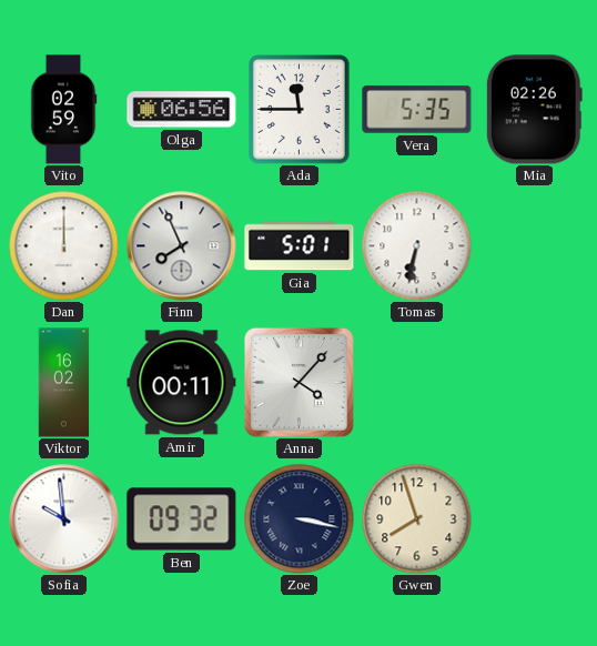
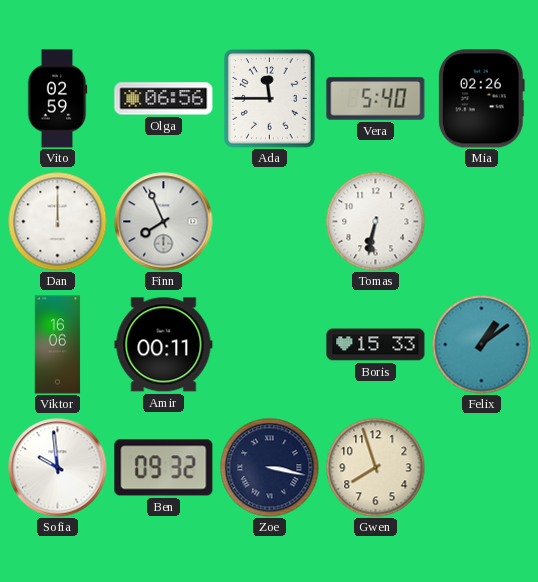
Vera: 5:35 -> 5:40
Gia: 5:01 -> none
Viktor: 16:02 -> 16:06
Anna: 4:07 -> none
Boris: none -> 15:33
Felix: none -> 1:09
